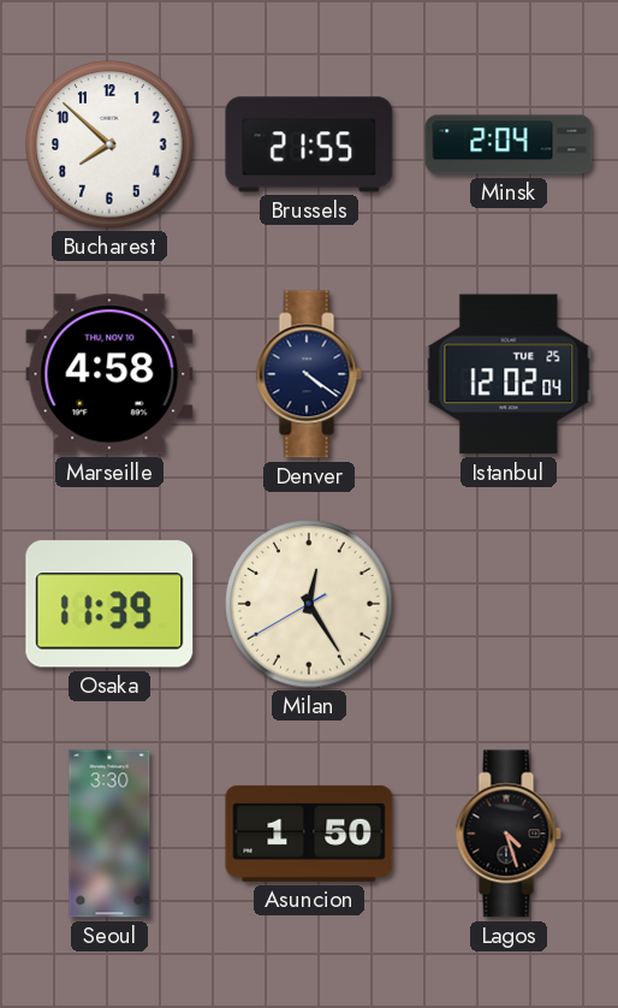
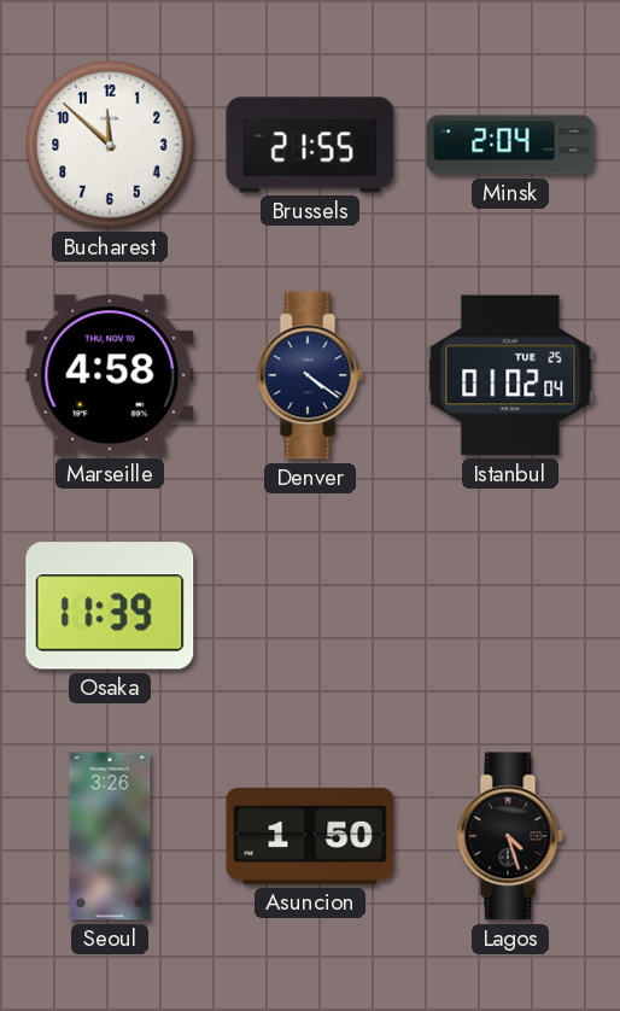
Bucharest: 7:52 -> 11:52
Istanbul: 12:02 -> 01:02
Milan: 12:24 -> none
Seoul: 3:30 -> 3:26
